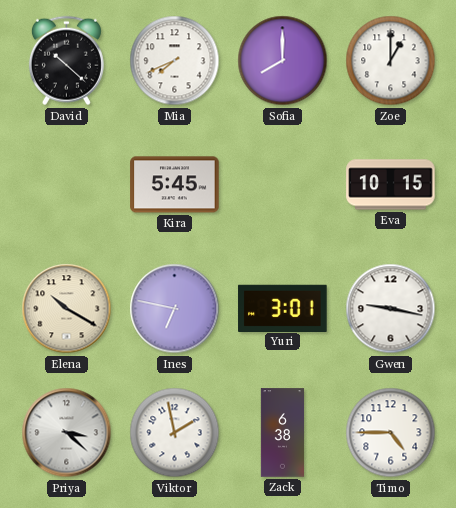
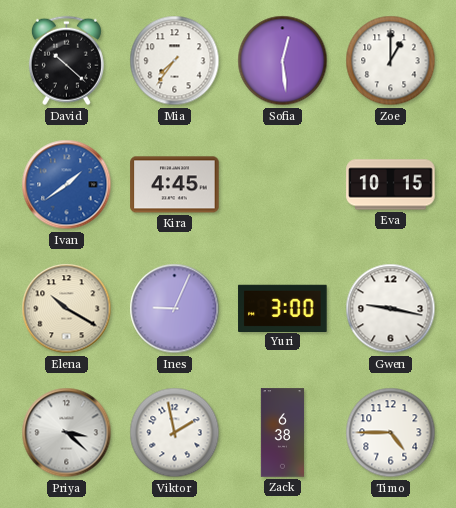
Mia: 7:41 -> 7:36
Sofia: 8:00 -> 12:29
Ivan: none -> 1:39
Kira: 5:45 -> 4:45
Ines: 6:47 -> 9:04
Yuri: 3:01 -> 3:00
